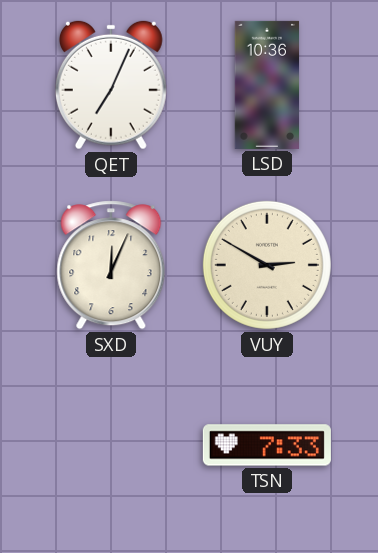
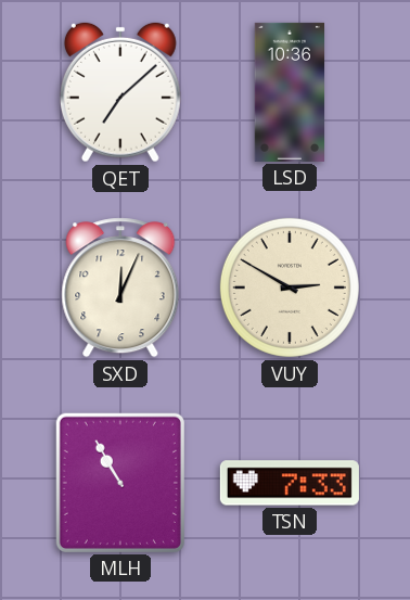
QET: 7:04 -> 7:08
MLH: none -> 10:55
